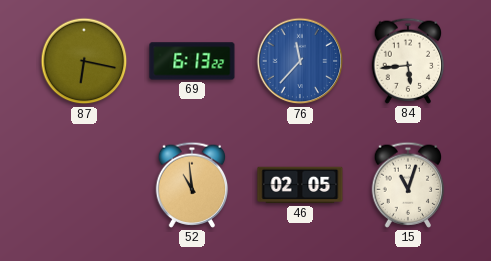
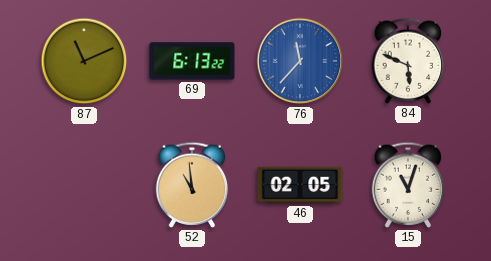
87: 6:17 -> 11:11
84: 5:44 -> 5:49
